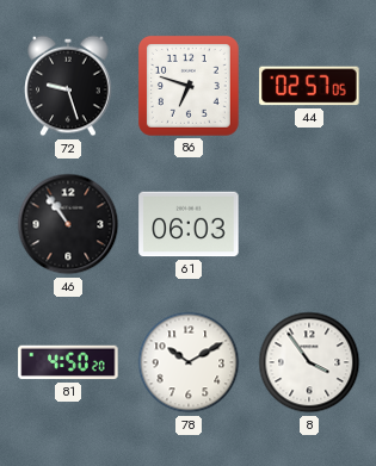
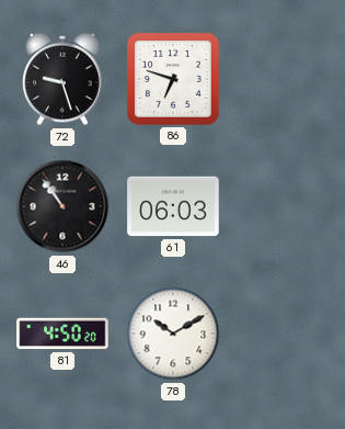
44: 02:57 -> none
8: 3:54 -> none
